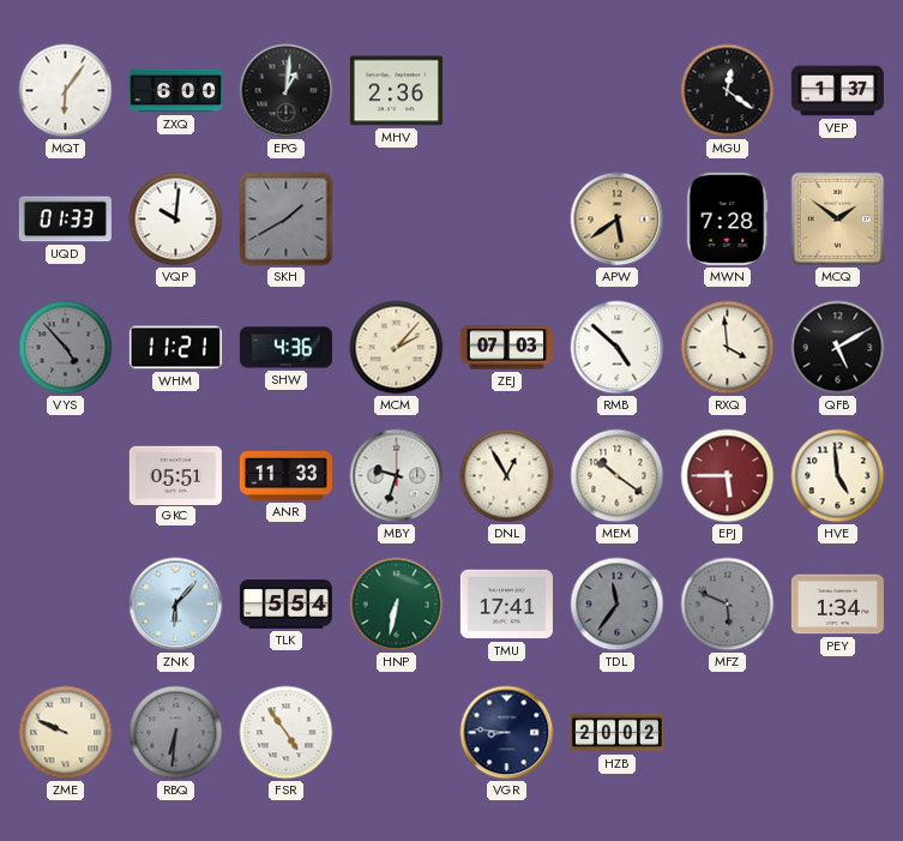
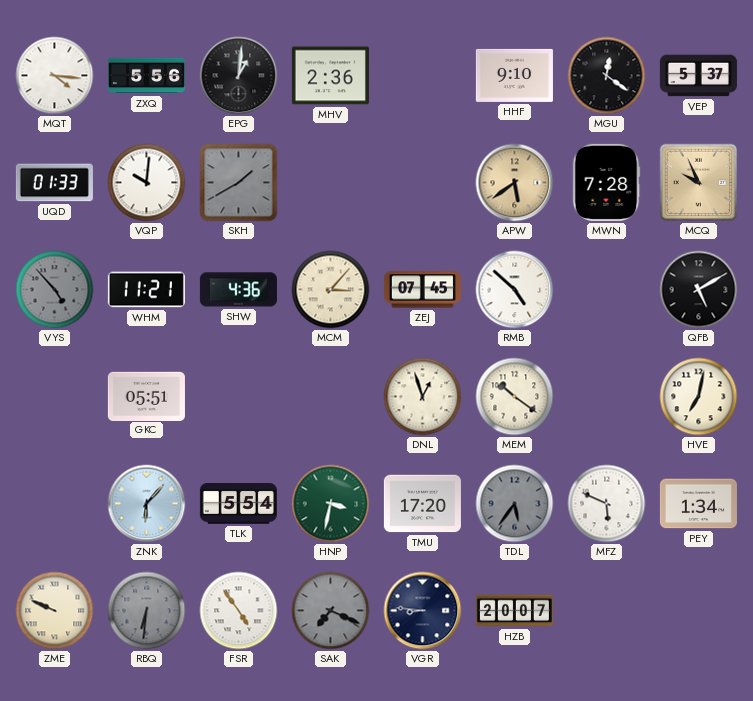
MQT: 6:06 -> 4:16
ZXQ: 6:00 -> 5:56
HHF: none -> 9:10
VEP: 1:37 -> 5:37
MCQ: 1:51 -> 9:56
MCM: 2:07 -> 3:07
ZEJ: 07:03 -> 07:45
RXQ: 3:59 -> none
ANR: 11:33 -> none
MBY: 9:33 -> none
DNL: 12:55 -> 12:57
EPJ: 5:45 -> none
HVE: 4:59 -> 7:02
HNP: 6:32 -> 3:32
TMU: 17:41 -> 17:20
TDL: 11:36 -> 5:36
MFZ dial: grey -> white
SAK: none -> 7:19
HZB: 20:02 -> 20:07
